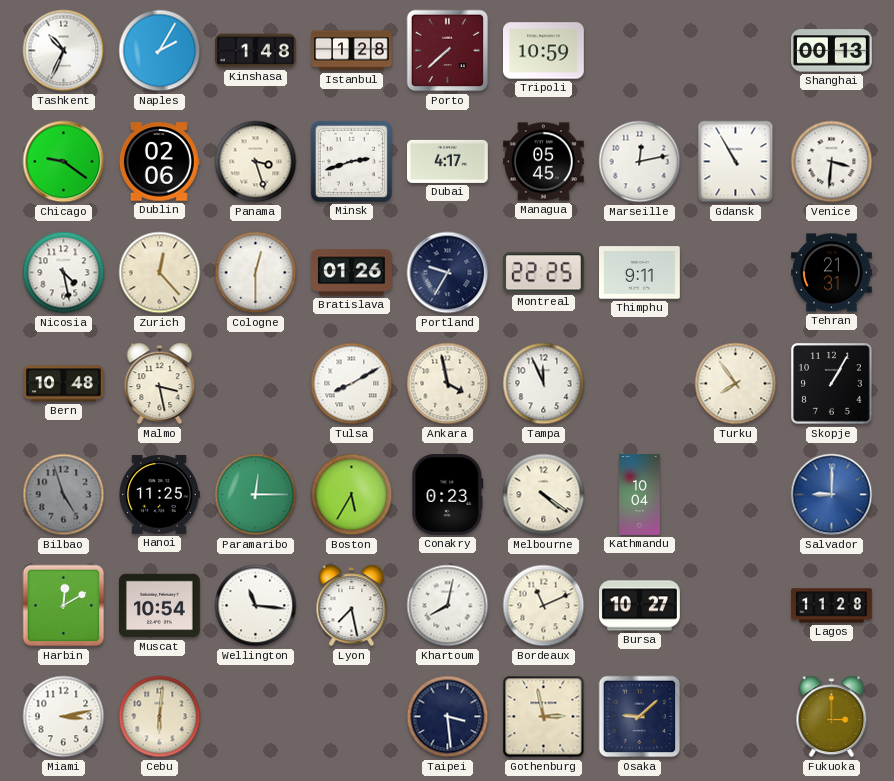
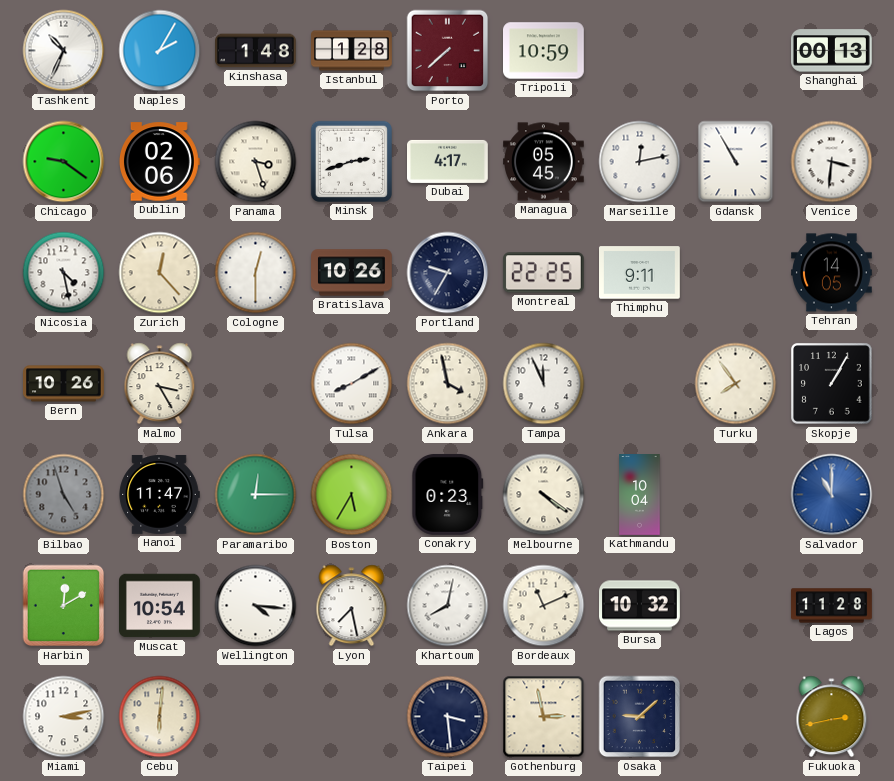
Bratislava: 01:26 -> 10:26
Tehran: 21:31 -> 14:05
Bern: 10:48 -> 10:26
Malmo: 3:28 -> 3:25
Hanoi: 11:25 -> 11:47
Salvador: 9:00 -> 11:00
Wellington: 11:16 -> 4:16
Bursa: 10:27 -> 10:32
Fukuoka: 3:00 -> 2:43
